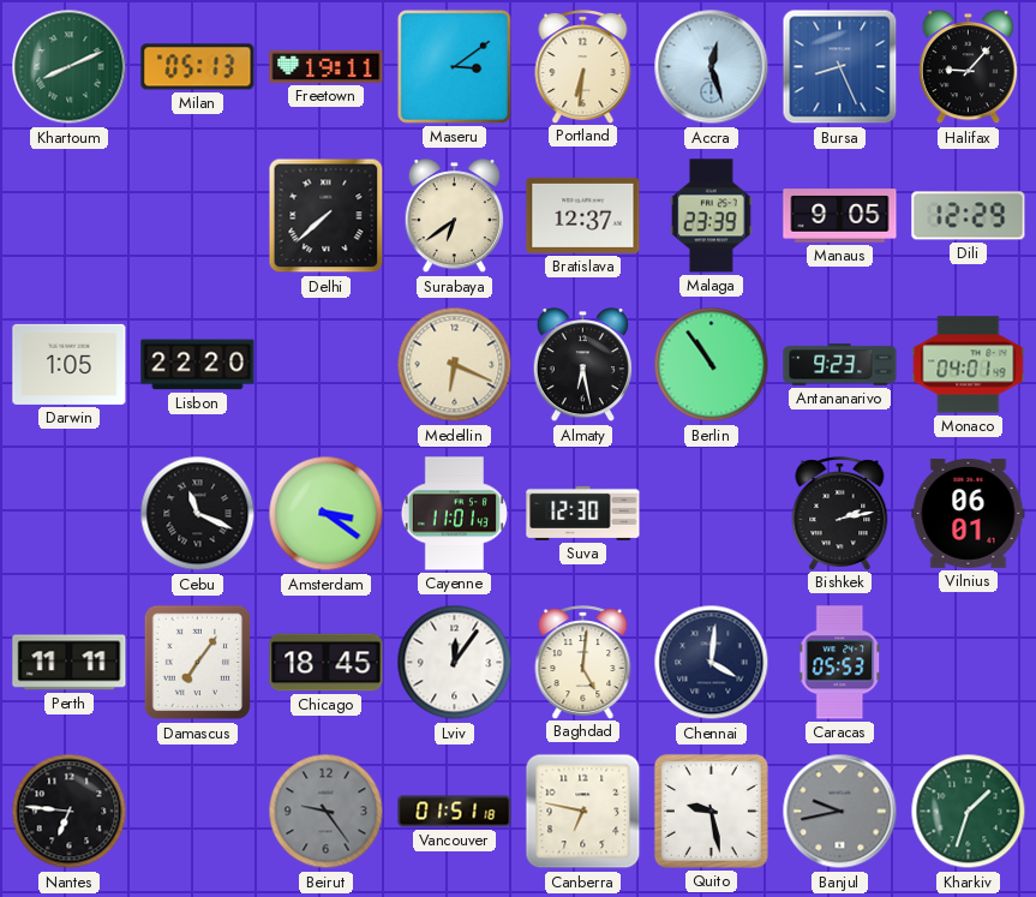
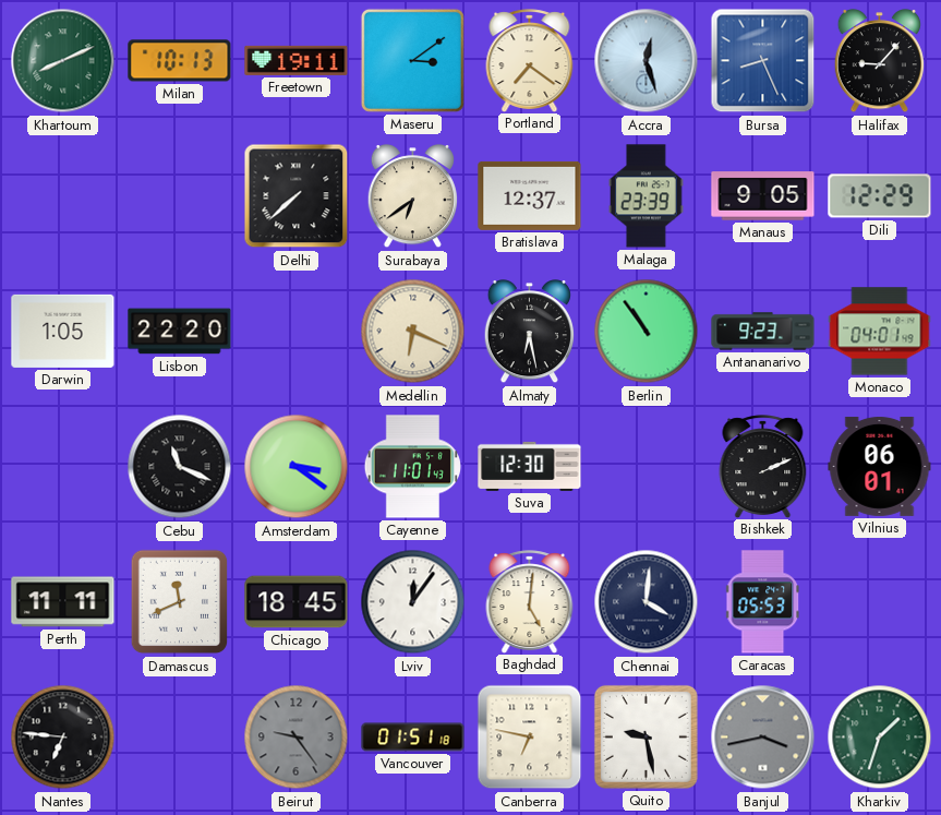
Milan: 05:13 -> 10:13
Portland: 6:31 -> 7:21
Bishkek: 2:13 -> 2:11
Damascus: 7:06 -> 11:41
Banjul: 9:43 -> 3:43
